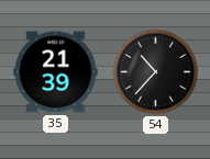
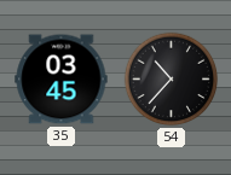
35: 21:39 -> 03:45
